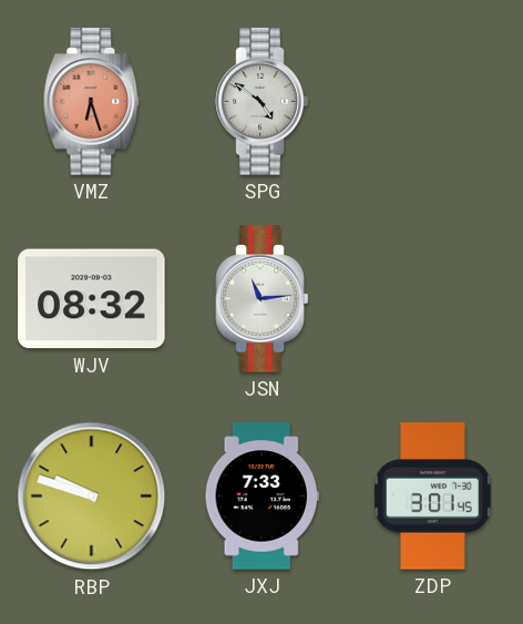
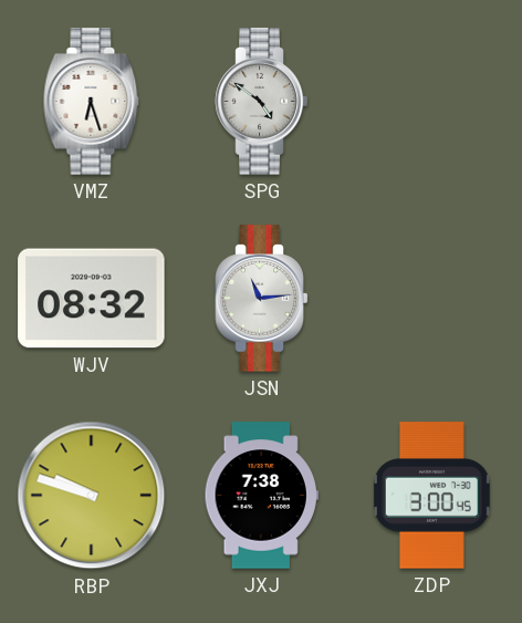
VMZ dial: salmon -> white
JXJ: 7:33 -> 7:38
ZDP: 3:01 -> 3:00
